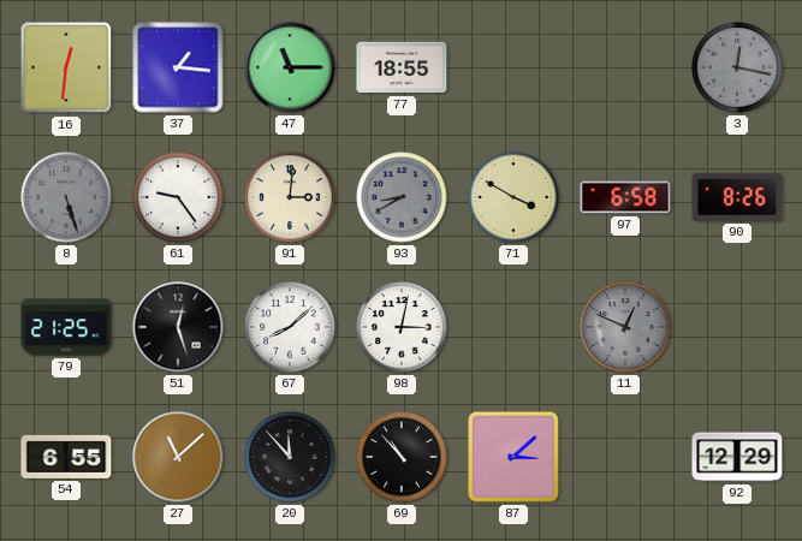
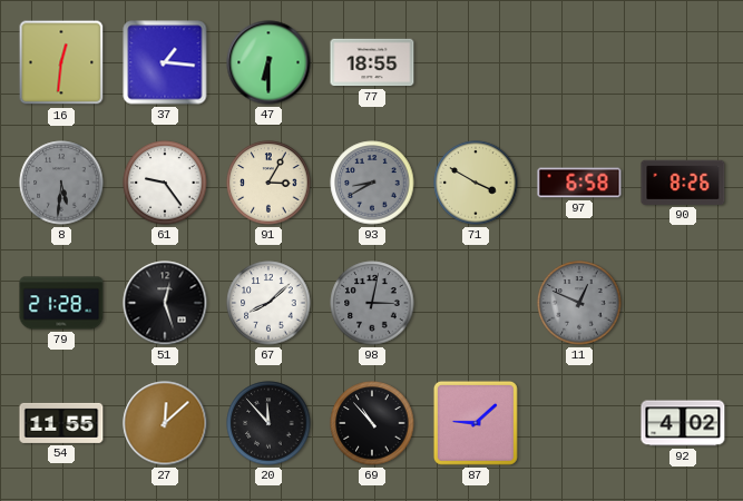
47: 11:15 -> 6:30
3: 12:17 -> none
8: 5:27 -> 5:31
91: 3:01 -> 3:05
79: 21:25 -> 21:28
98 dial: white -> grey
54: 6:55 -> 11:55
27: 11:08 -> 12:08
87: 3:08 -> 9:08
92: 12:29 -> 4:02
